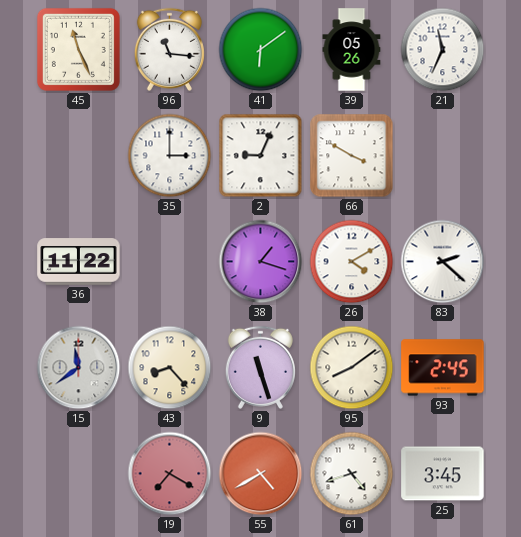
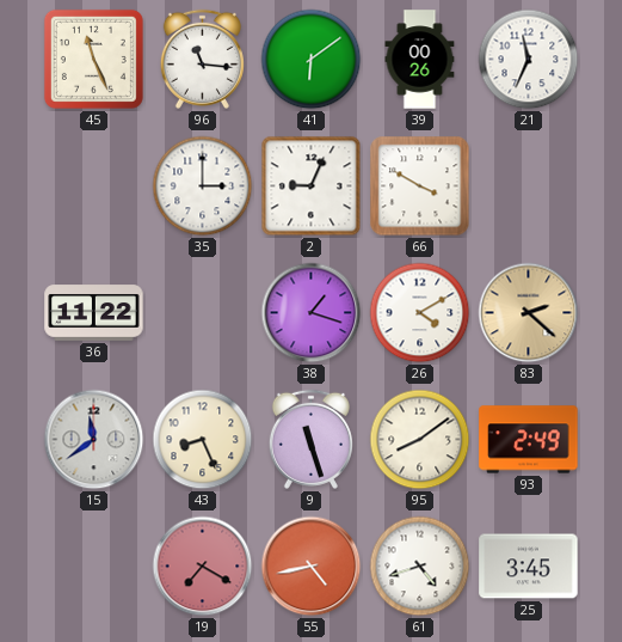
39: 05:26 -> 00:26
83 dial: white -> champagne
43: 8:23 -> 8:26
93: 2:45 -> 2:49
55: 4:40 -> 4:43
